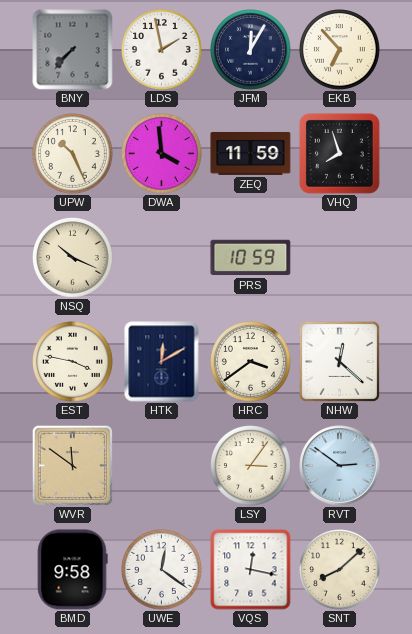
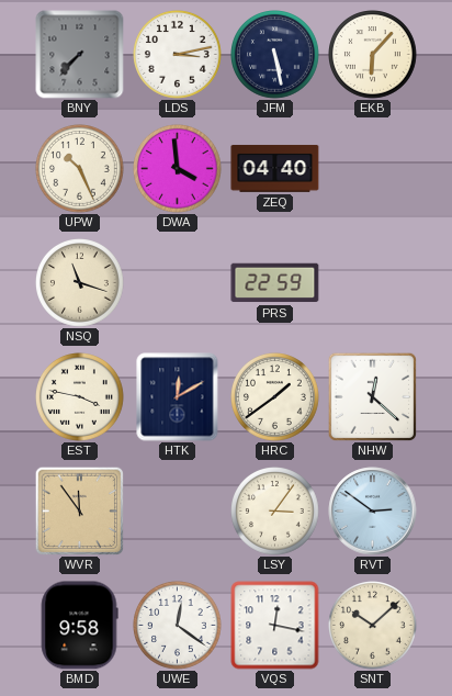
LDS: 1:58 -> 3:13
JFM: 12:05 -> 5:28
EKB: 6:53 -> 6:07
ZEQ: 11:59 -> 04:40
VHQ: 7:57 -> none
NSQ: 10:19 -> 11:18
PRS: 10:59 -> 22:59
HRC: 3:39 -> 1:39
WVR: 11:51 -> 11:54
SNT: 8:08 -> 10:08
